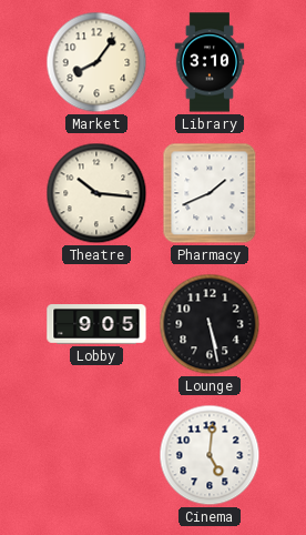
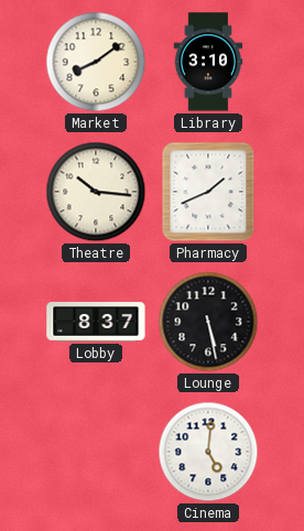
Market: 8:06 -> 8:09
Lobby: 9:05 -> 8:37
